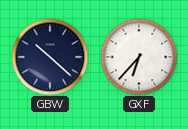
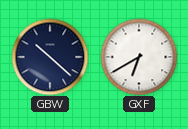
GXF: 6:37 -> 6:40
